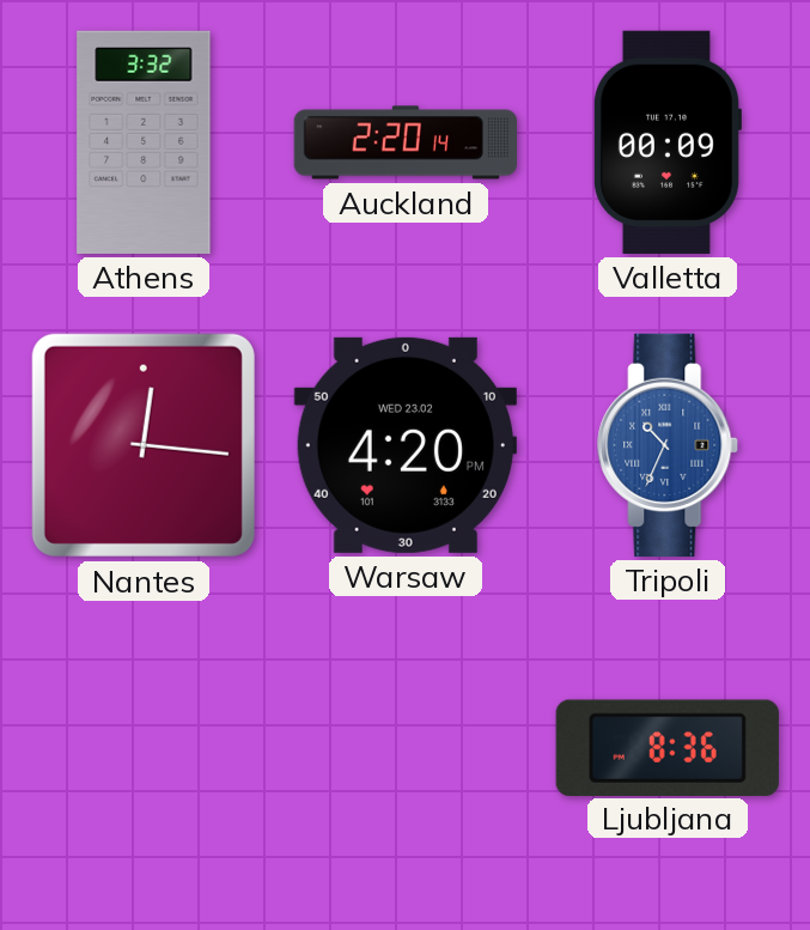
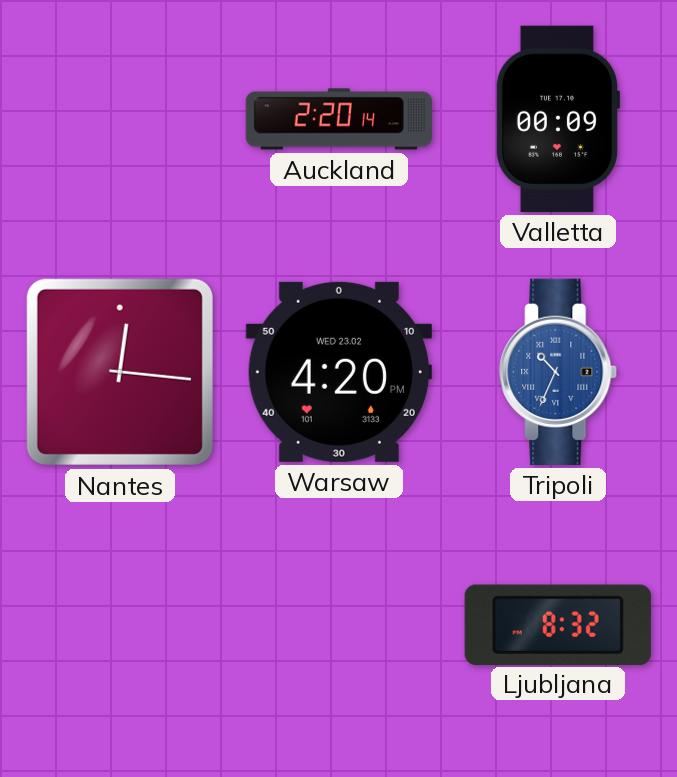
Athens: 3:32 -> none
Ljubljana: 8:36 -> 8:32
